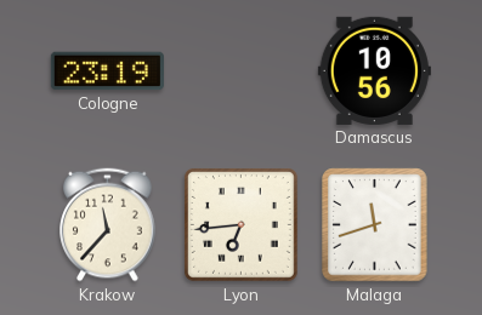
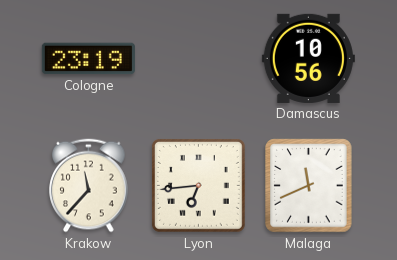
Malaga: 11:42 -> 11:41
